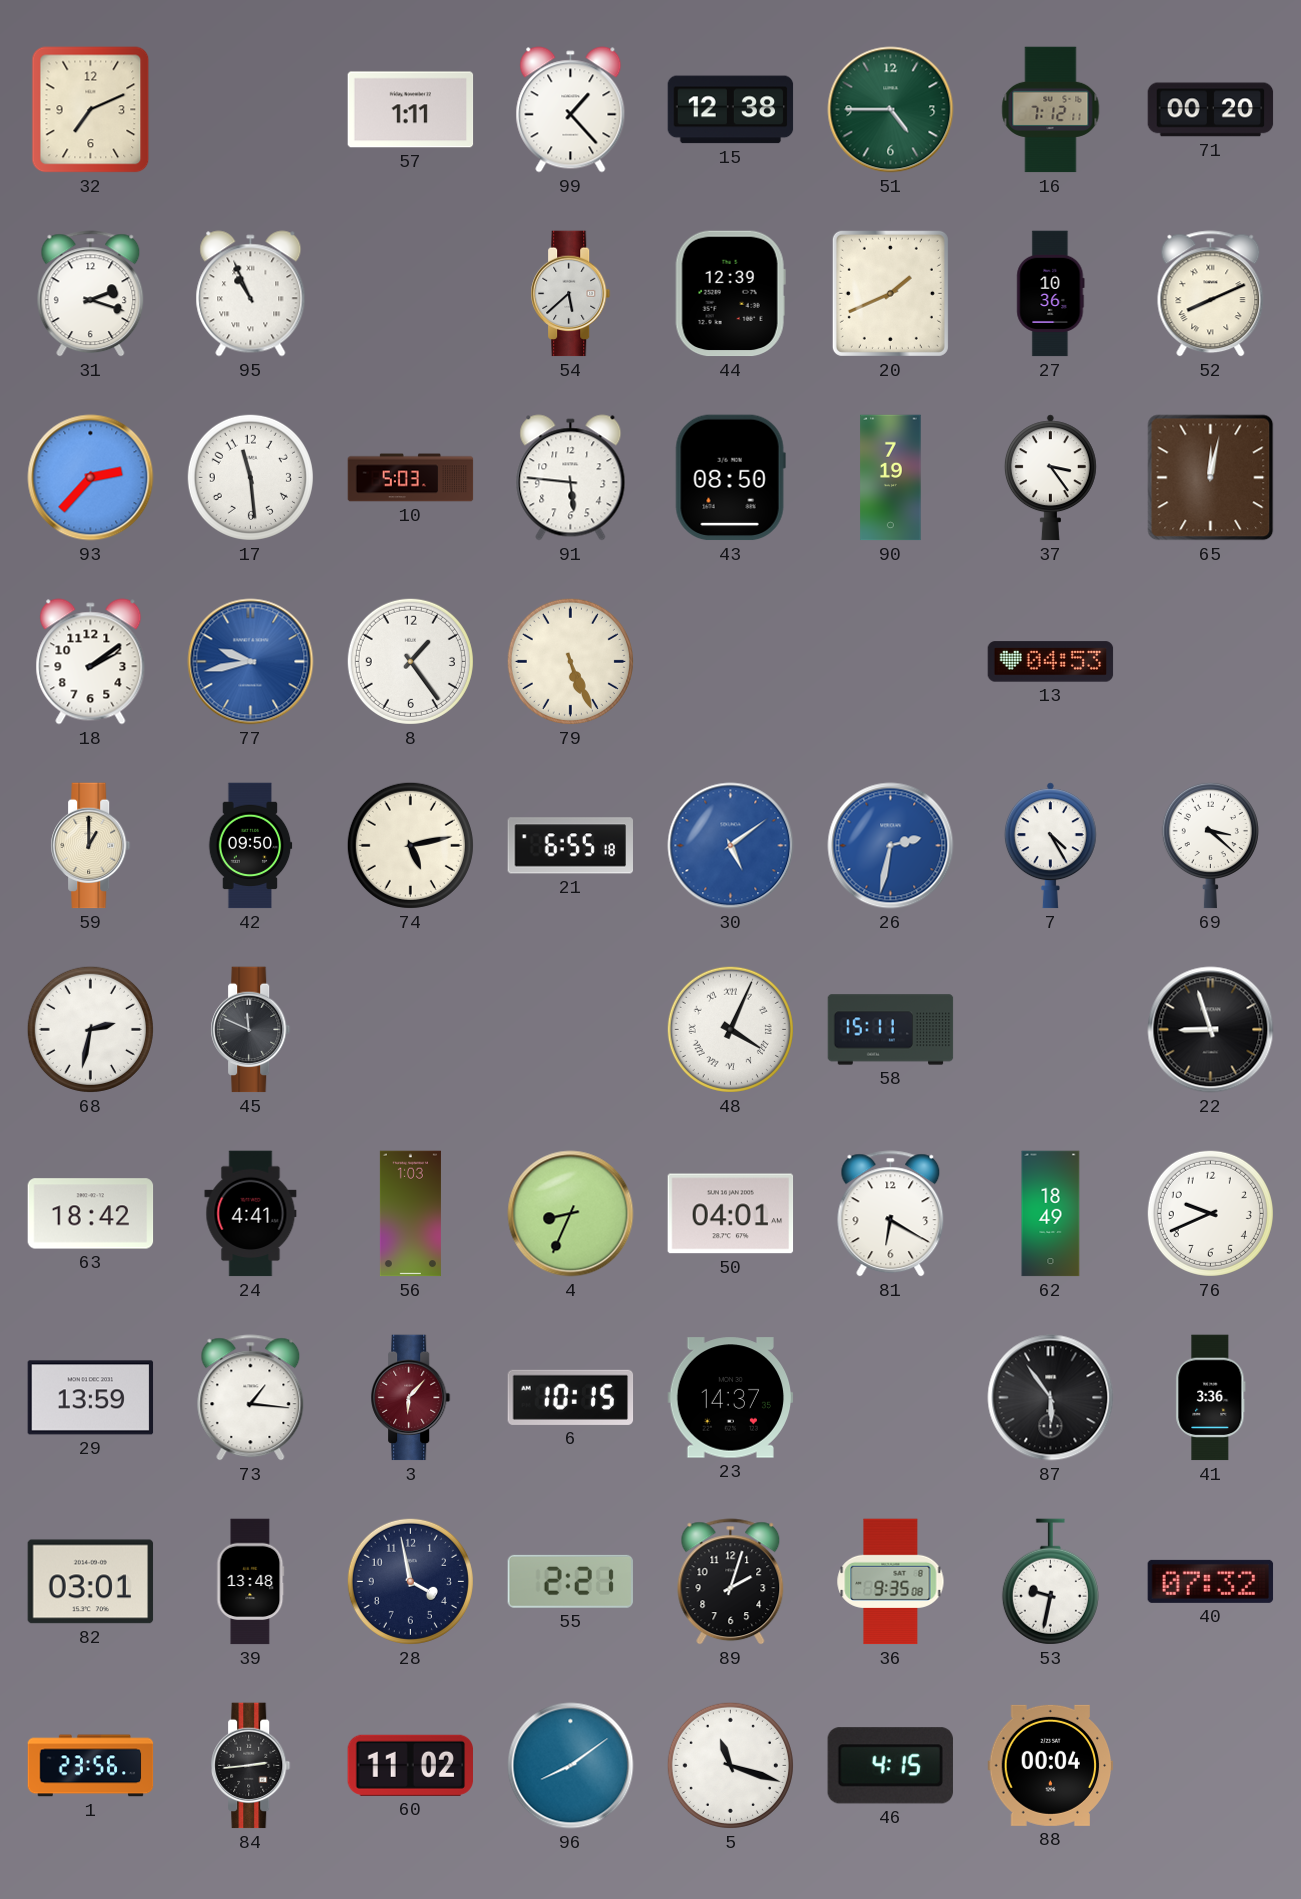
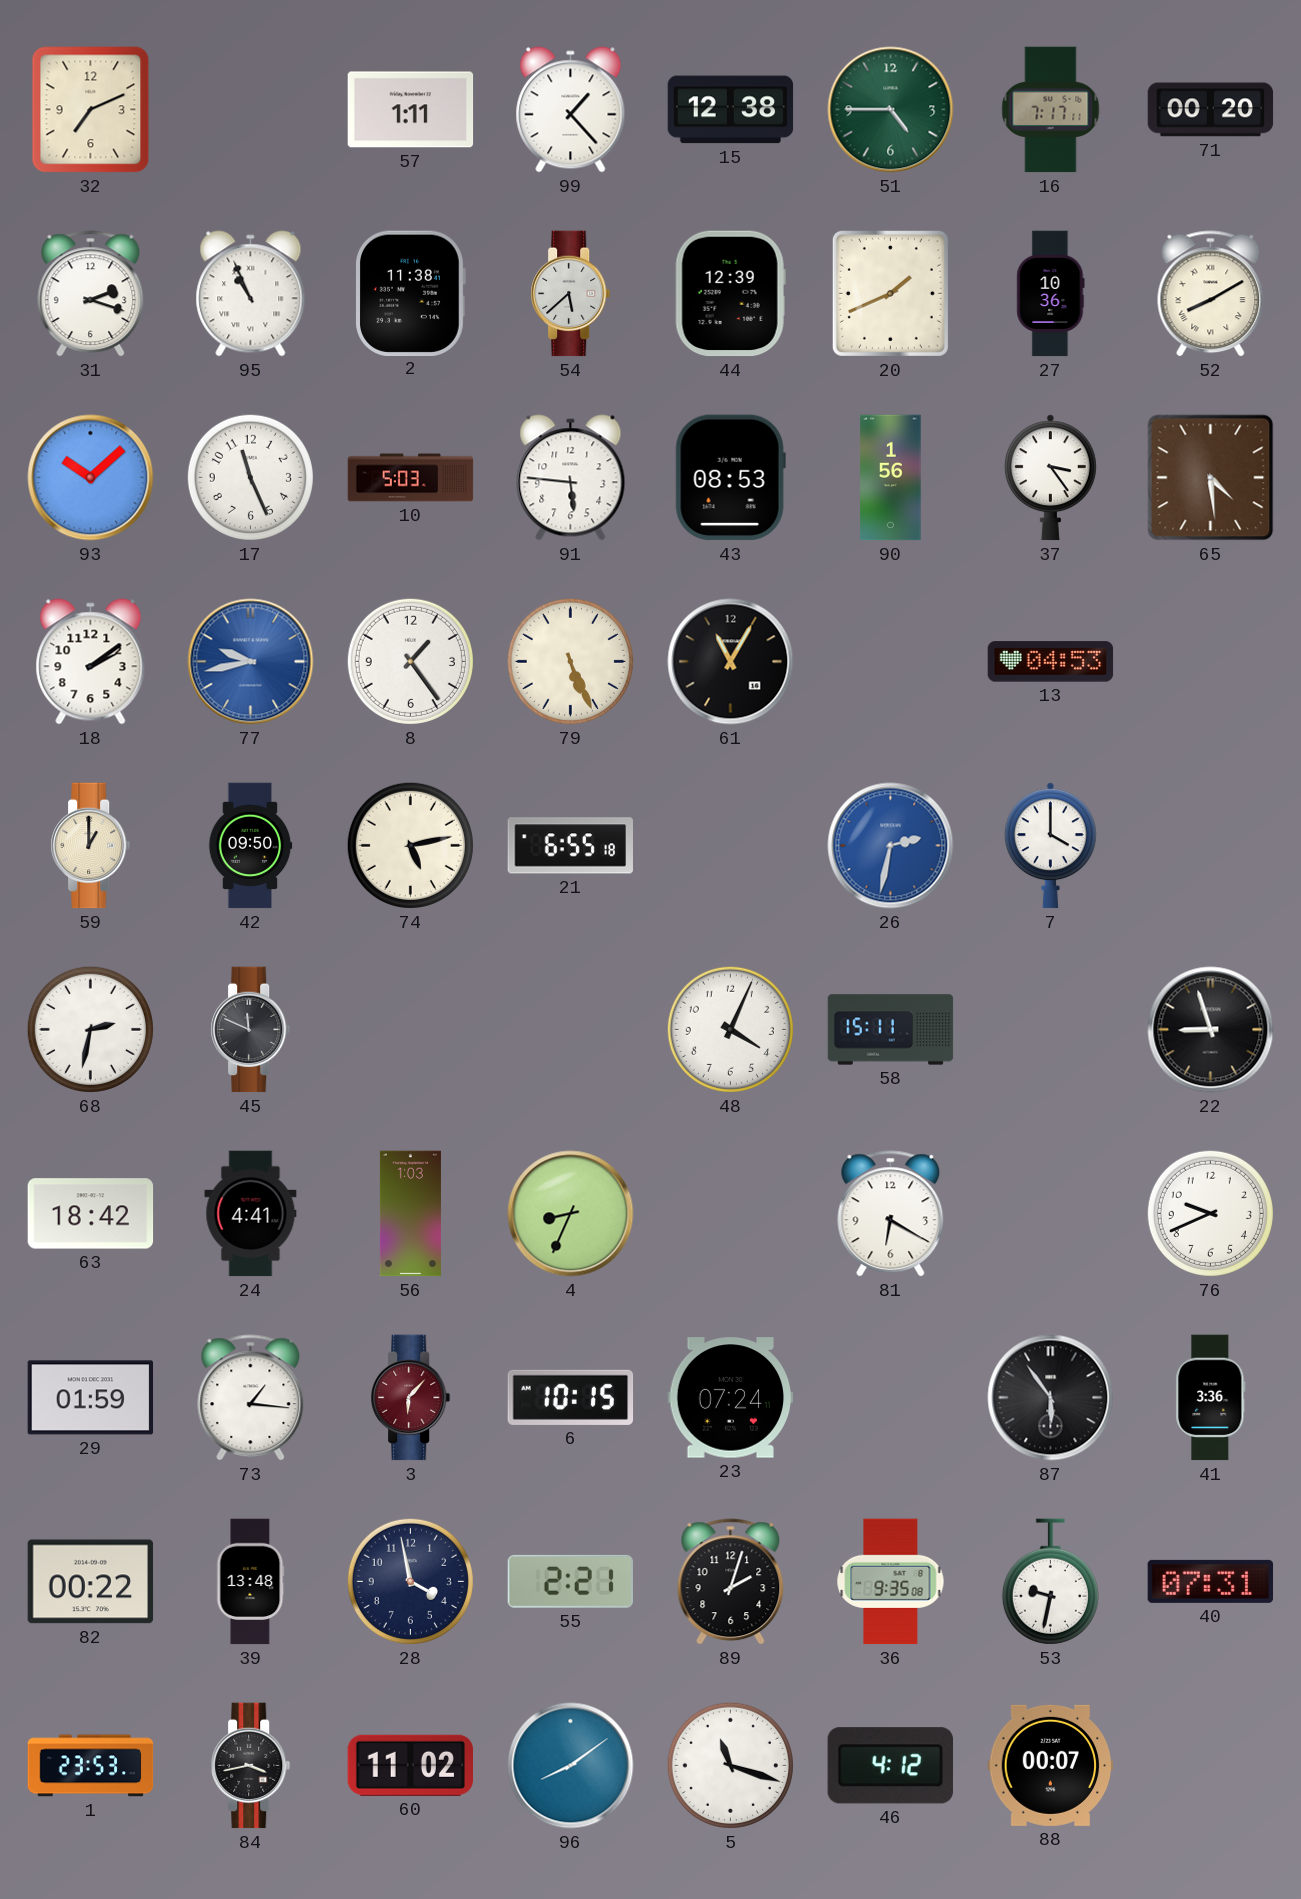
16: 7:12 -> 7:17
2: none -> 11:38
52: 8:11 -> 8:10
93: 2:37 -> 10:08
17: 11:29 -> 11:26
43: 08:50 -> 08:53
90: 7:19 -> 1:56
65: 12:02 -> 4:29
61: none -> 11:05
30: 5:09 -> none
7: 4:25 -> 4:00
69: 3:22 -> none
48 numerals: Roman -> Arabic
50: 04:01 -> none
62: 18:49 -> none
29: 13:59 -> 01:59
23: 14:37 -> 07:24
82: 03:01 -> 00:22
40: 07:32 -> 07:31
1: 23:56 -> 23:53
84: 2:44 -> 3:43
46: 4:15 -> 4:12
88: 00:04 -> 00:07
